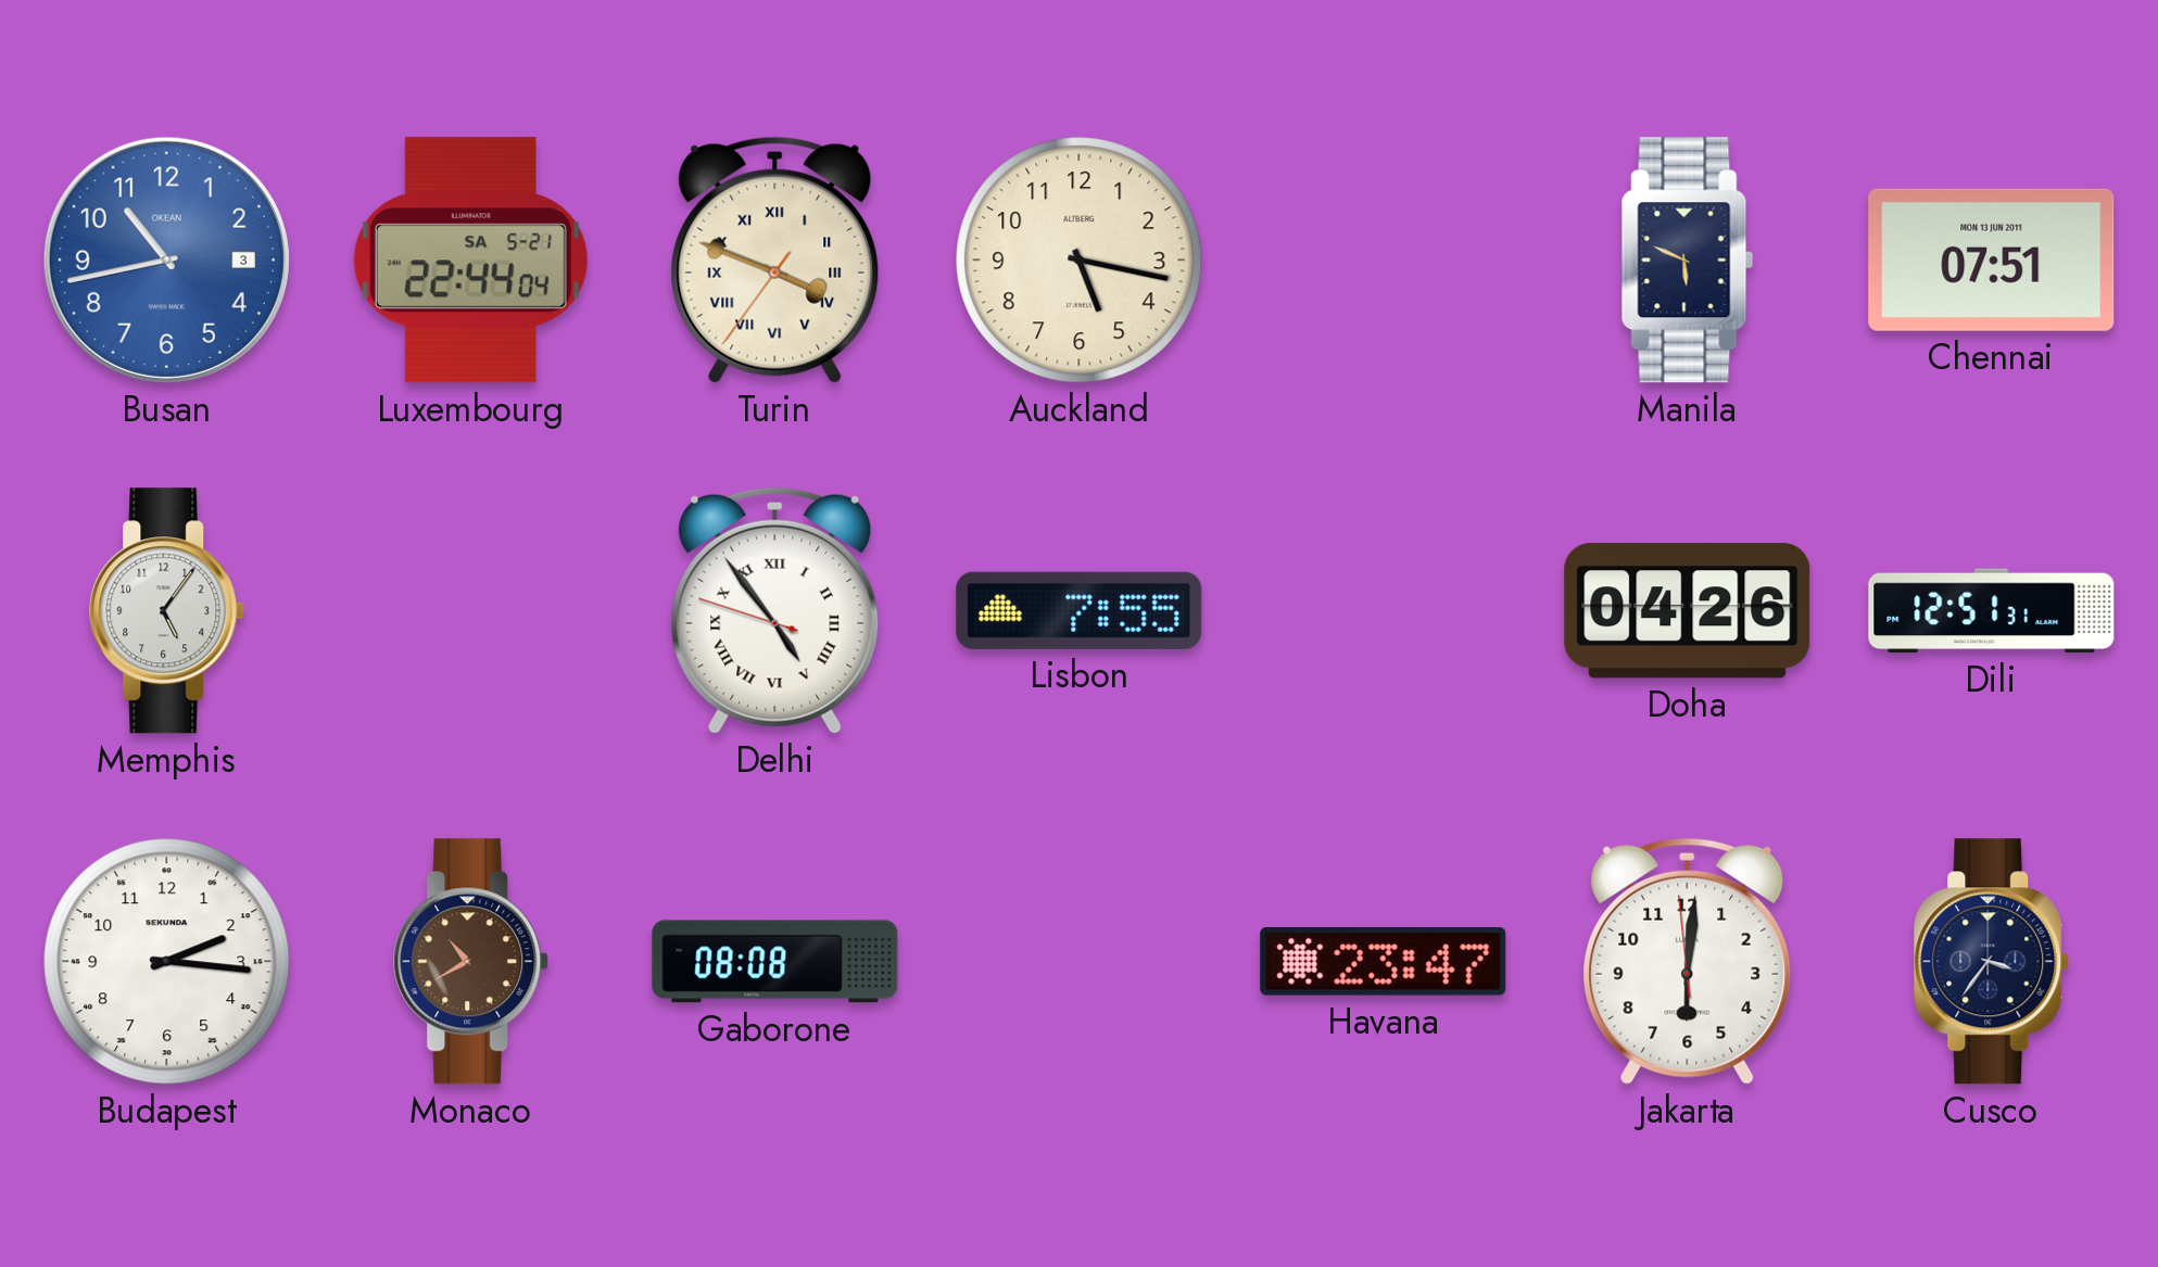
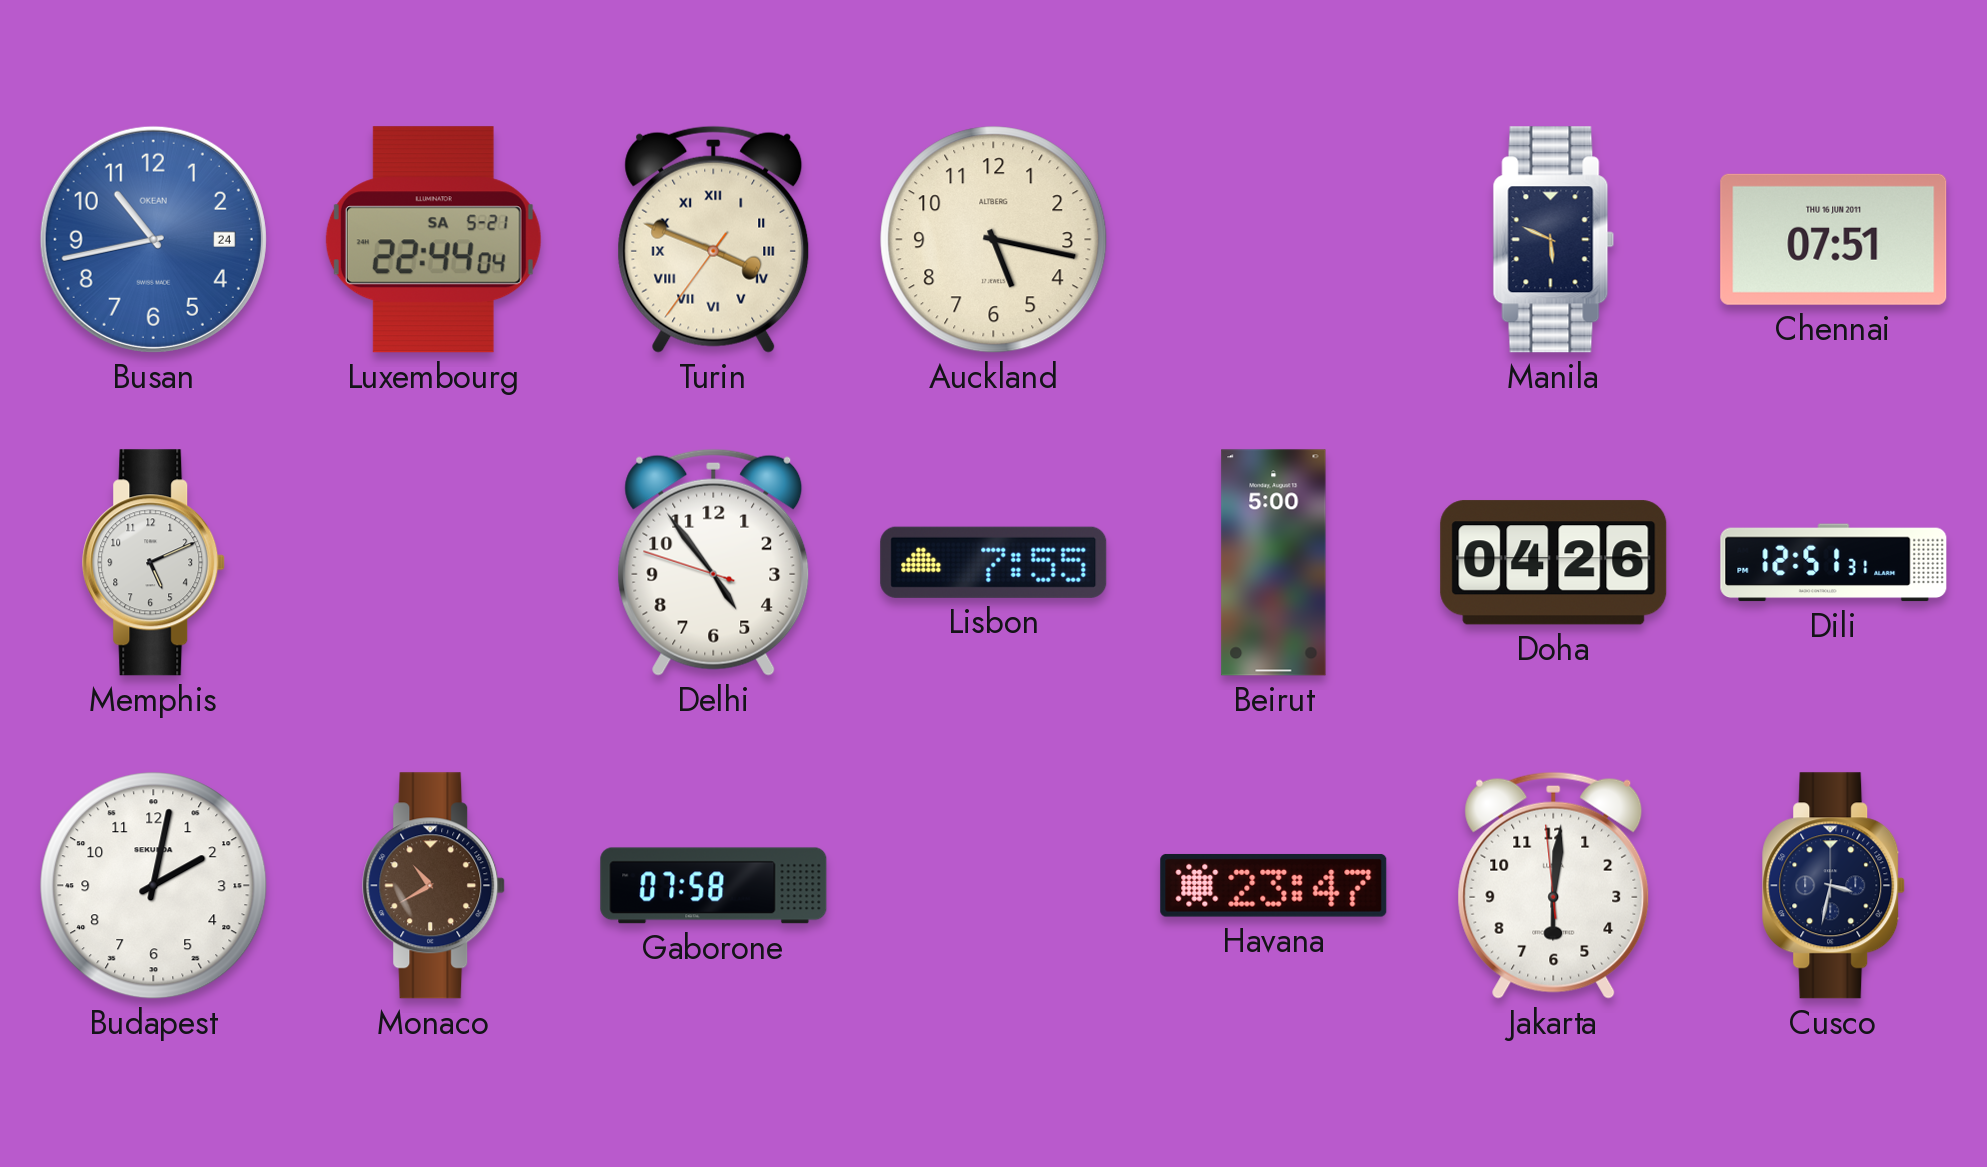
Busan date: 3 -> 24
Chennai date: MON 13 JUN 2011 -> THU 16 JUN 2011
Memphis: 5:06 -> 5:11
Delhi numerals: Roman -> Arabic
Beirut: none -> 5:00
Budapest: 2:16 -> 2:02
Gaborone: 08:08 -> 07:58
Cusco: 3:36 -> 3:32
